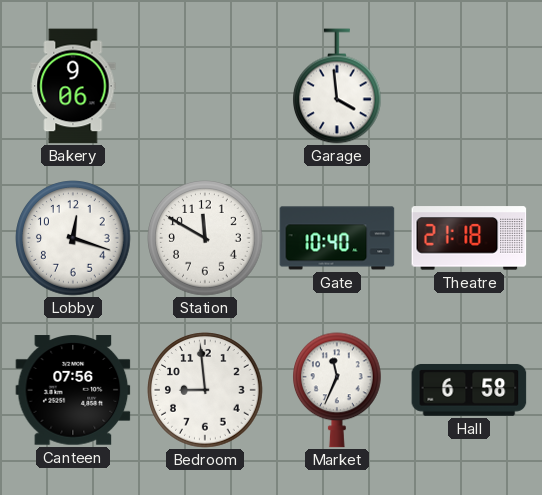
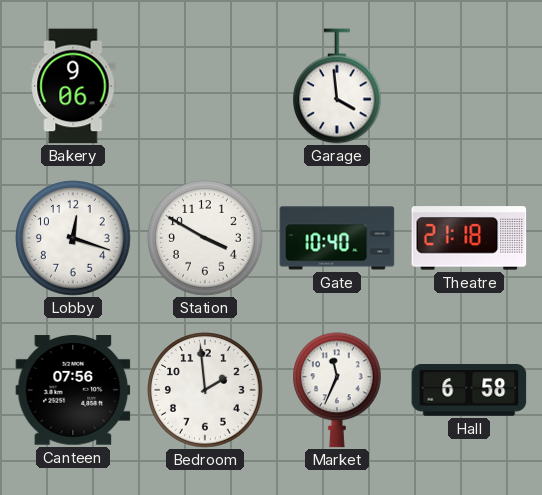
Station: 11:50 -> 3:50
Bedroom: 8:59 -> 1:59
